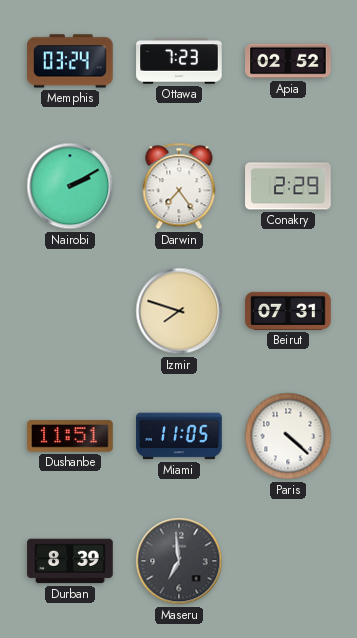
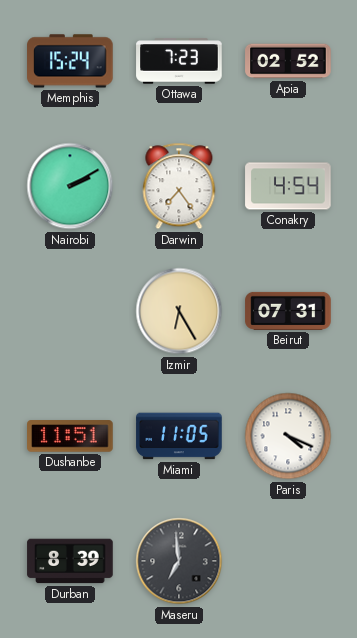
Memphis: 03:24 -> 15:24
Conakry: 2:29 -> 4:54
Izmir: 7:48 -> 6:25
Paris: 4:22 -> 4:19
